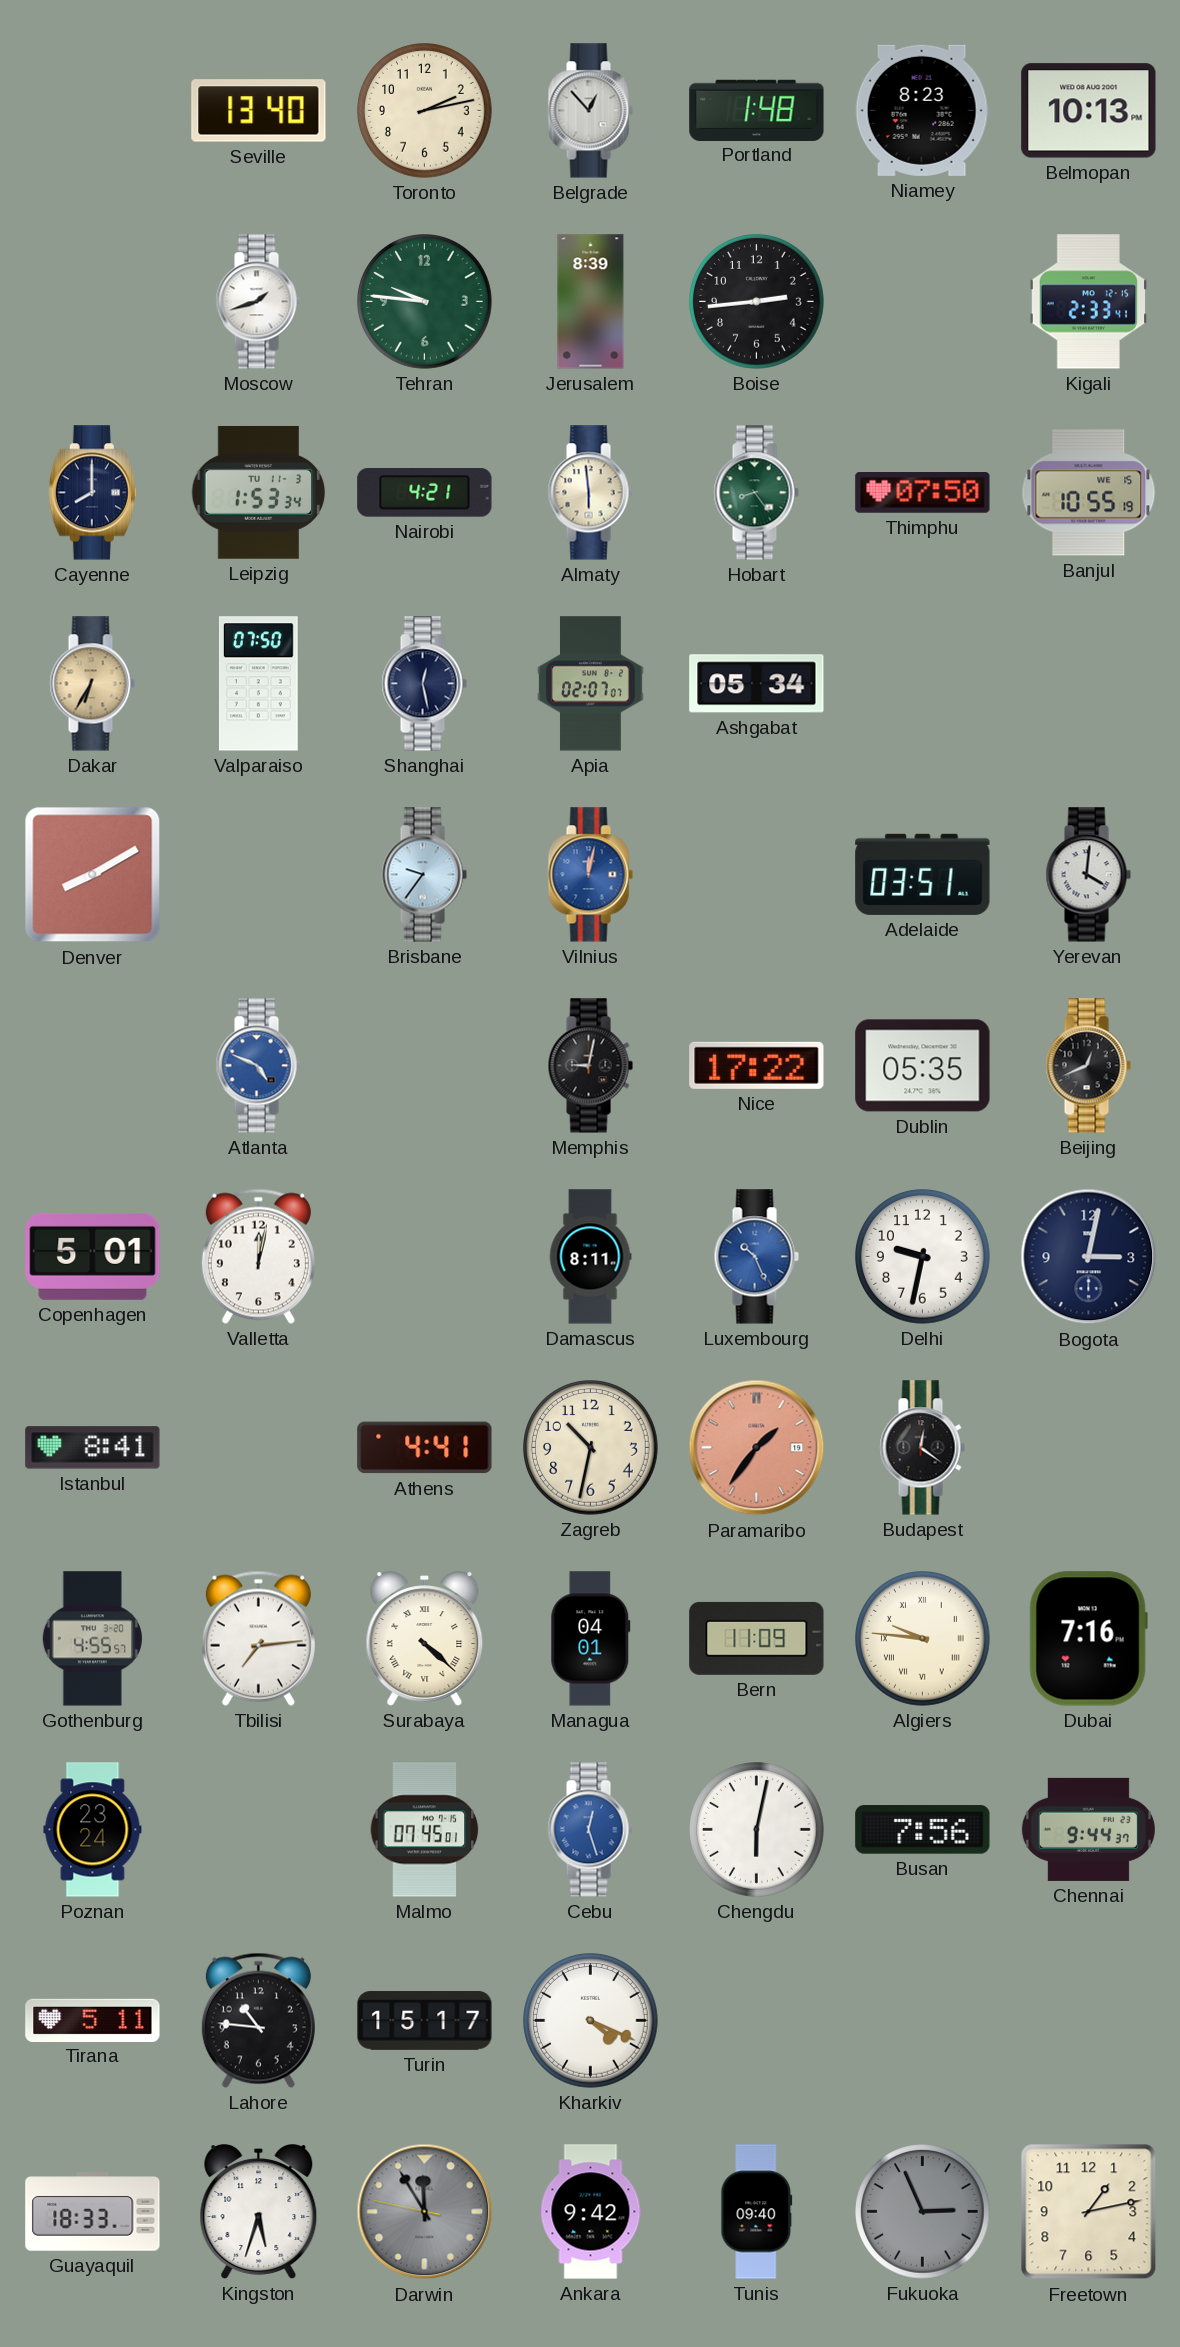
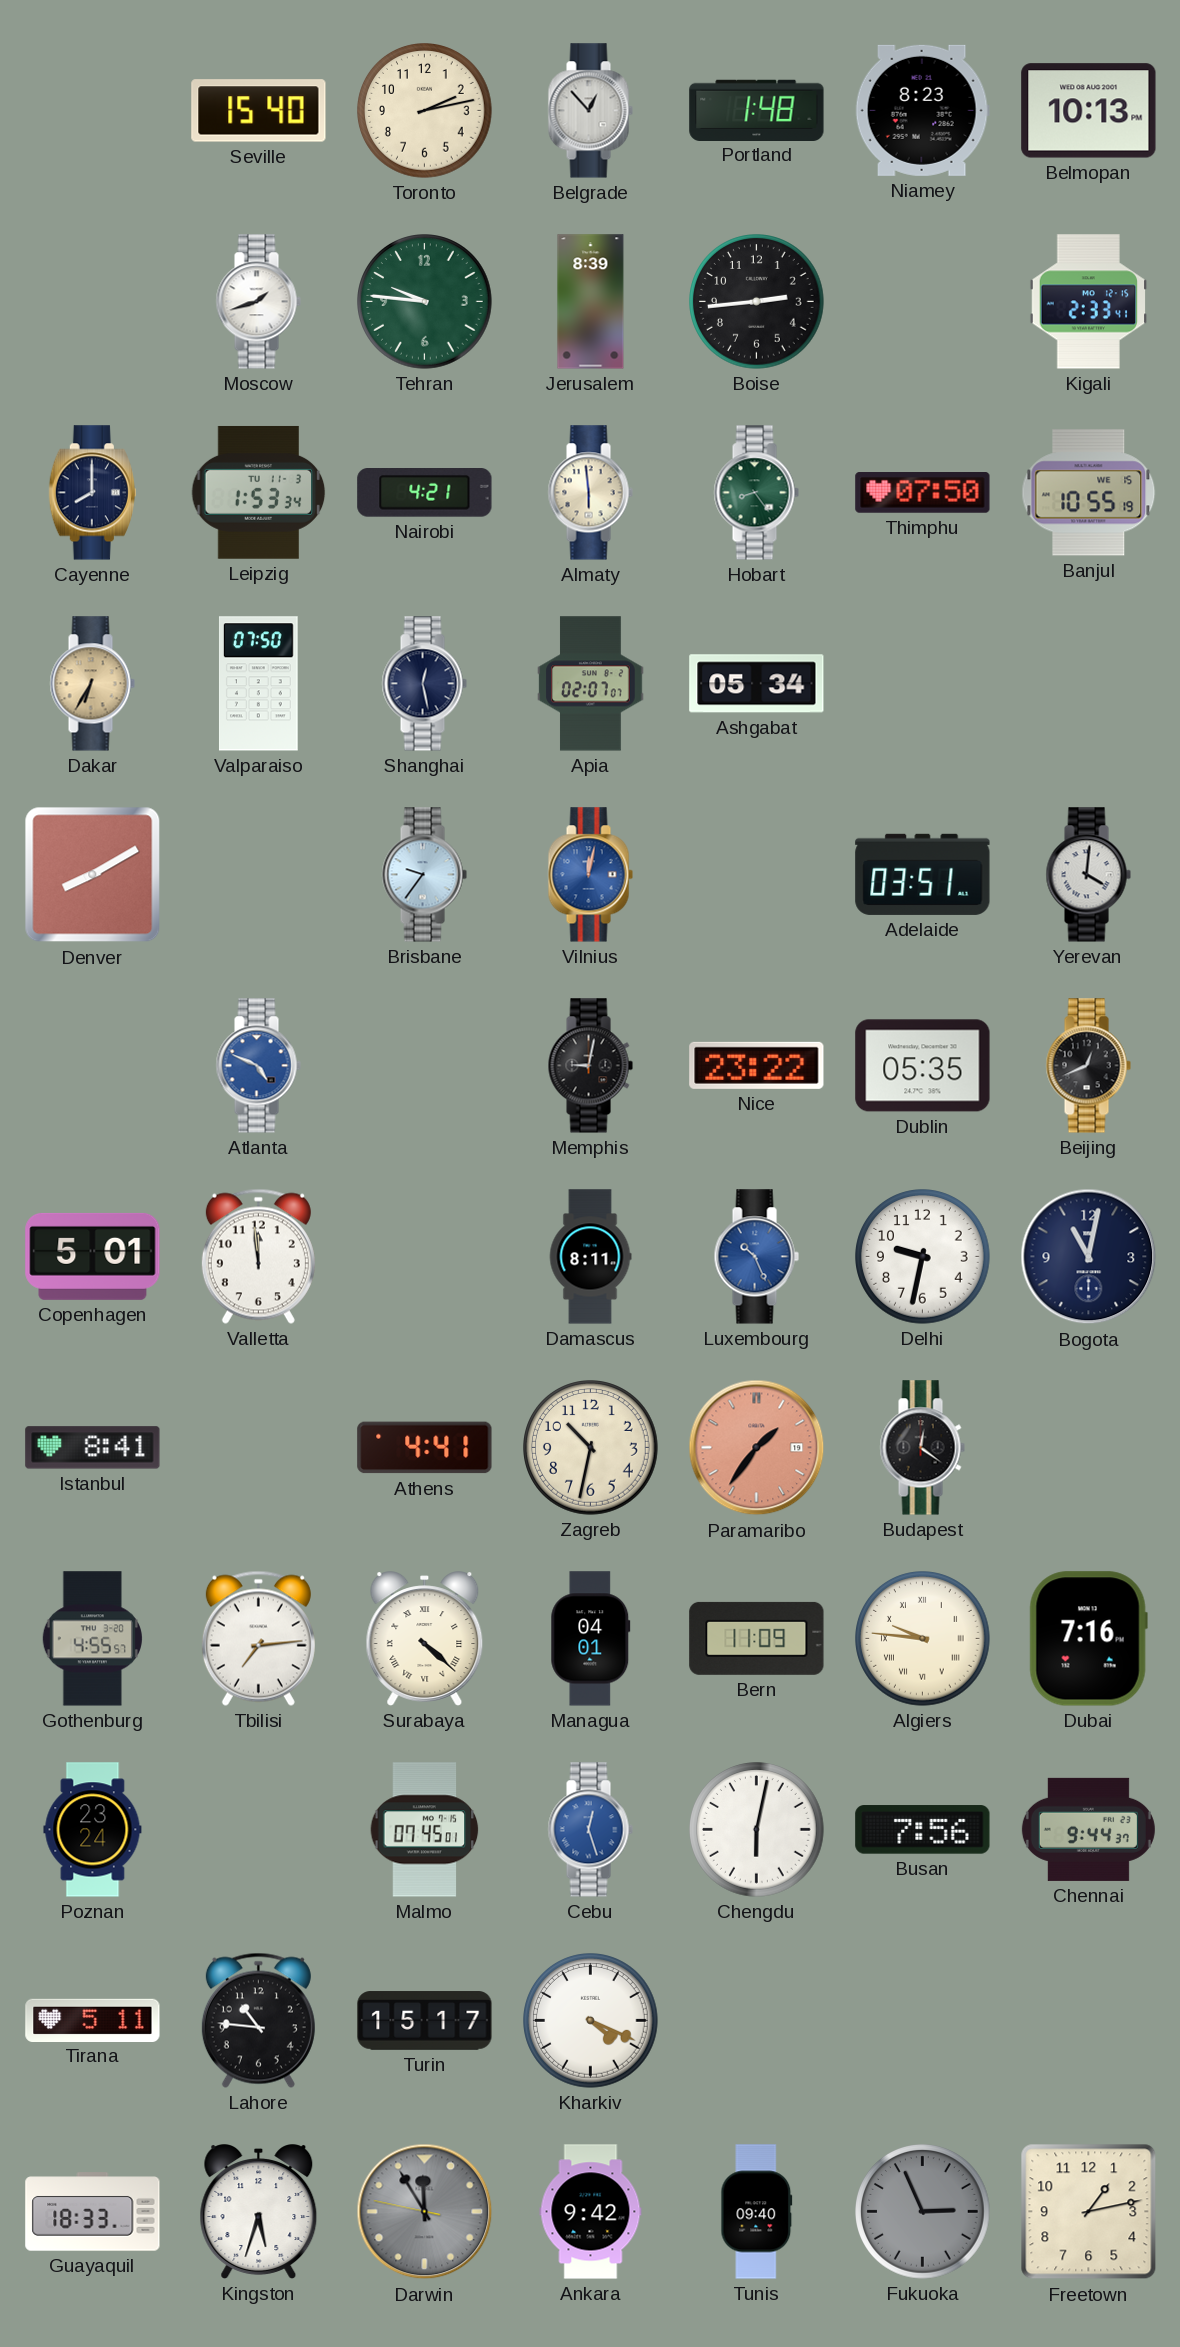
Seville: 13:40 -> 15:40
Nice: 17:22 -> 23:22
Valletta: 12:02 -> 11:59
Bogota: 3:02 -> 11:02
